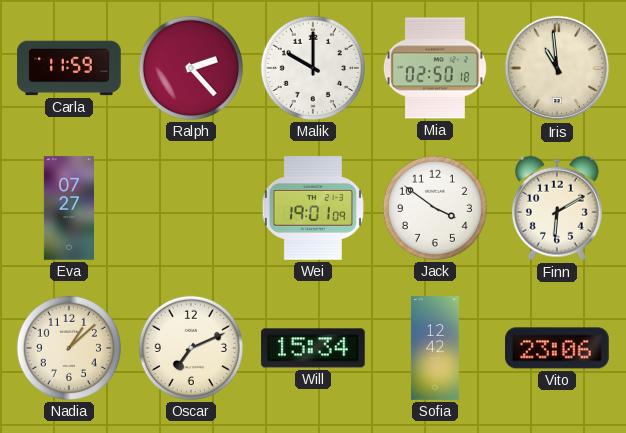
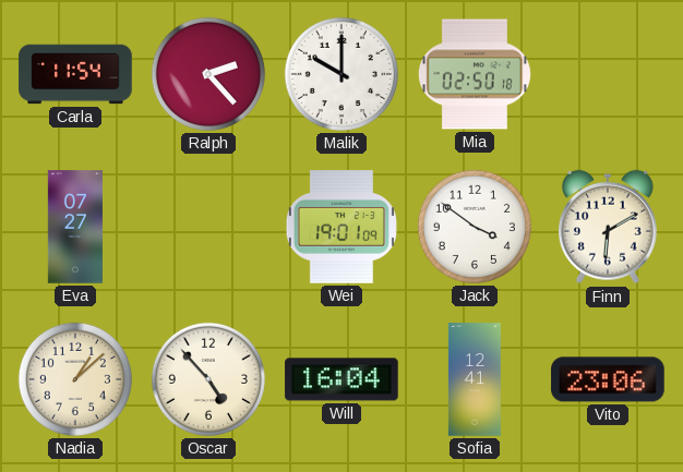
Carla: 11:59 -> 11:54
Iris: 10:59 -> none
Oscar: 7:11 -> 4:53
Will: 15:34 -> 16:04
Sofia: 12:42 -> 12:41
